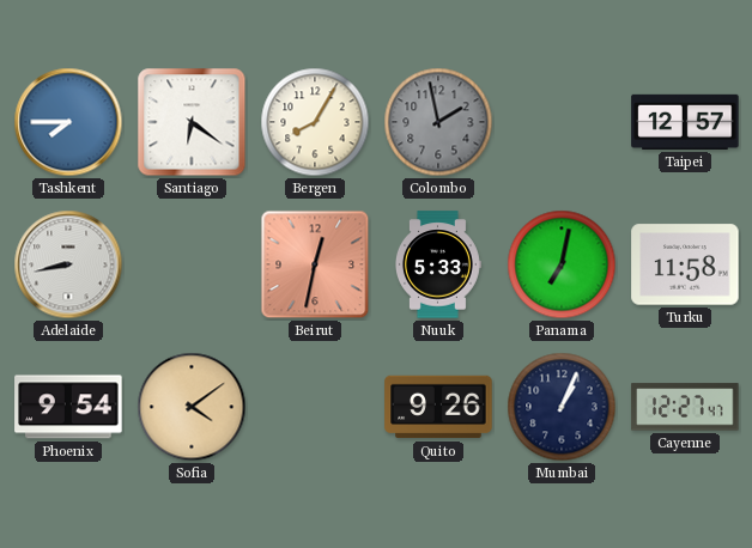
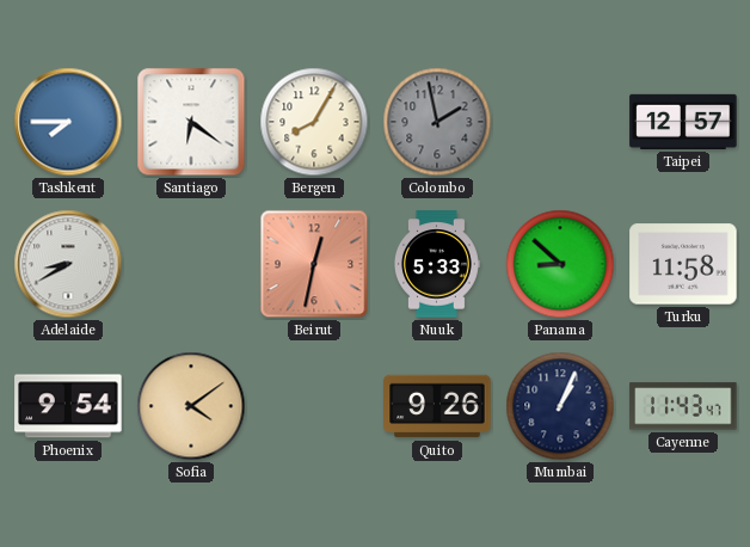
Adelaide: 8:43 -> 8:40
Panama: 7:02 -> 8:52
Cayenne: 12:27 -> 11:43
